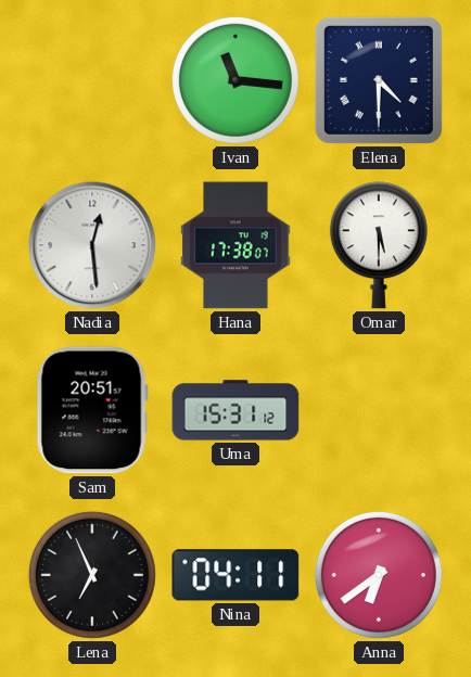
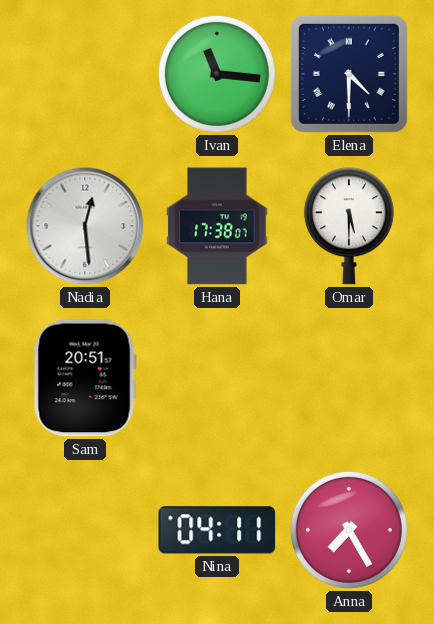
Uma: 15:31 -> none
Lena: 6:56 -> none
Anna: 6:39 -> 7:25
